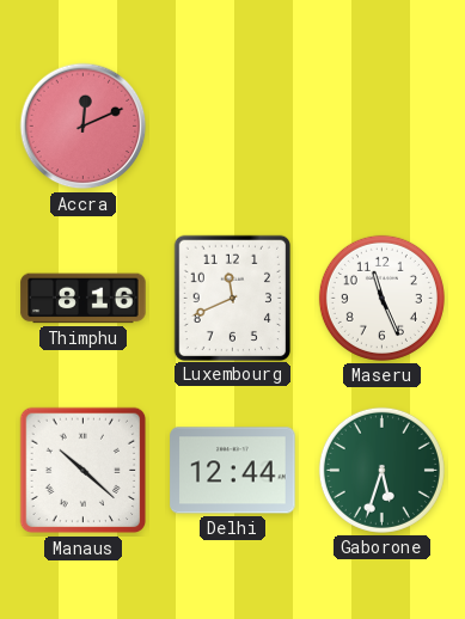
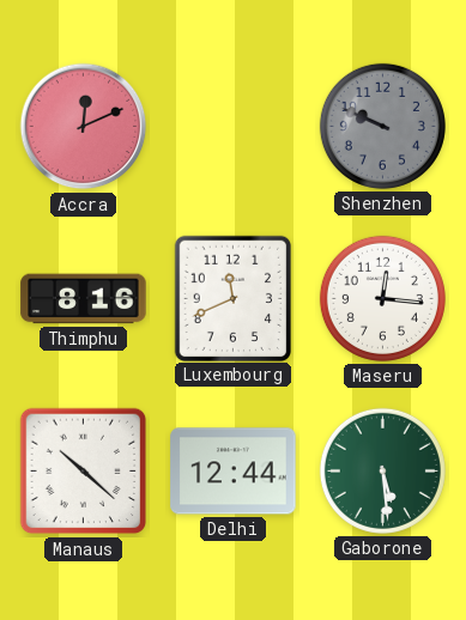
Shenzhen: none -> 9:49
Maseru: 11:26 -> 12:16
Gaborone: 5:33 -> 5:29
